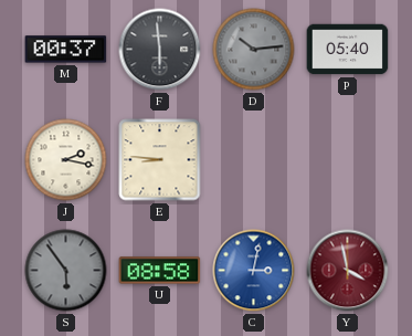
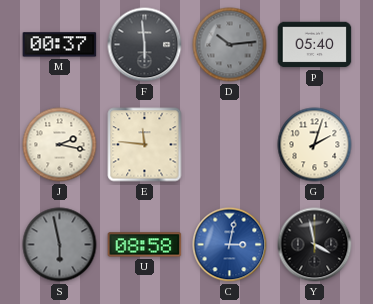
E: 8:46 -> 11:46
G: none -> 2:03
S: 5:54 -> 5:58
Y dial: burgundy -> black
